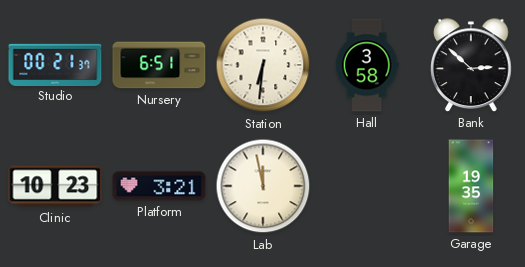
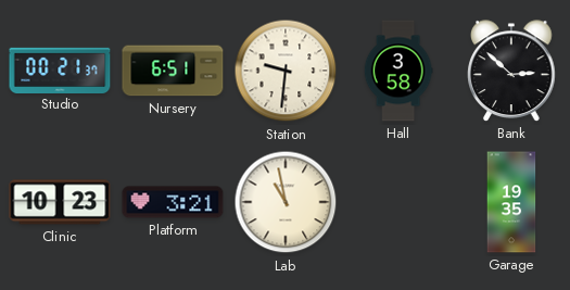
Station: 6:31 -> 9:31
Lab: 11:58 -> 10:58
